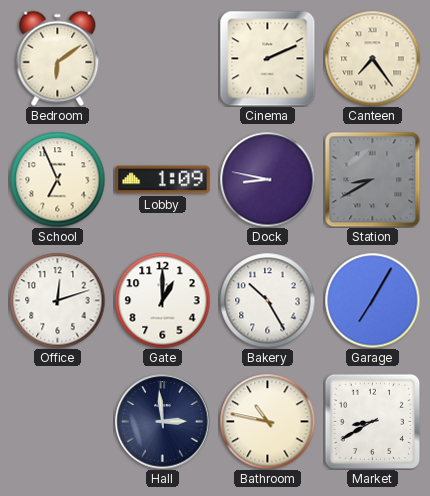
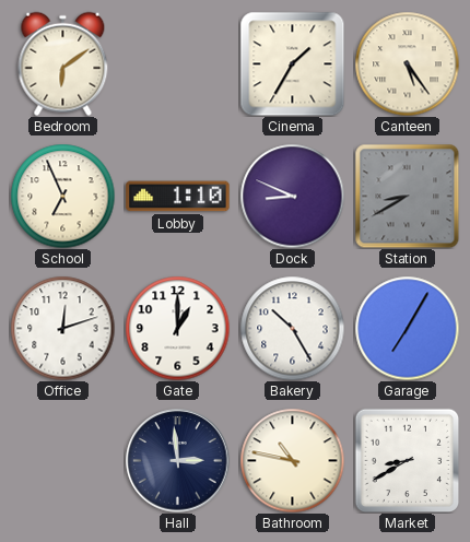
Cinema: 2:11 -> 1:35
Canteen: 7:24 -> 5:24
Lobby: 1:09 -> 1:10
Dock: 8:47 -> 8:49
